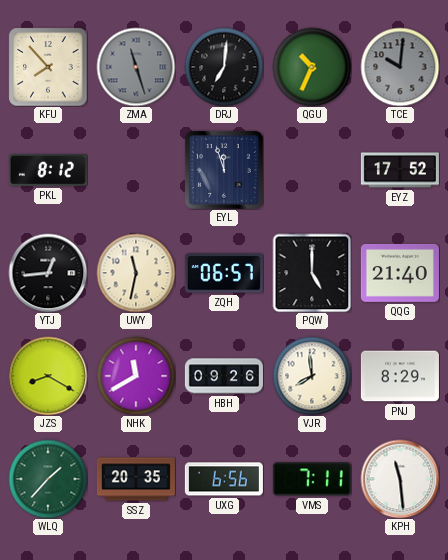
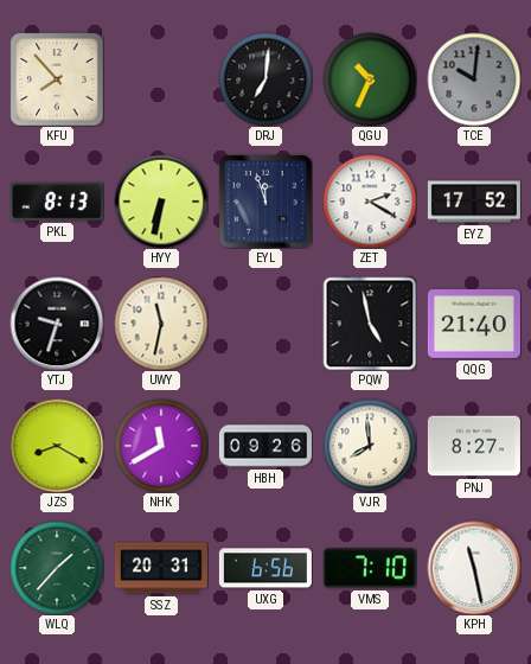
ZMA: 11:27 -> none
PKL: 8:12 -> 8:13
HYY: none -> 6:32
ZET: none -> 2:20
YTJ: 12:44 -> 9:33
ZQH: 06:57 -> none
PQW: 5:00 -> 4:58
PNJ: 8:29 -> 8:27
SSZ: 20:35 -> 20:31
VMS: 7:11 -> 7:10
KPH: 11:29 -> 11:28
